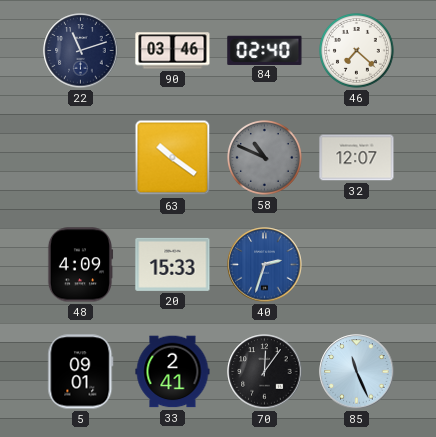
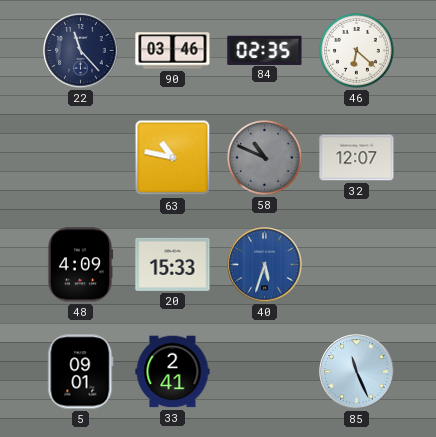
22: 11:12 -> 11:23
84: 02:40 -> 02:35
46: 7:22 -> 6:22
63: 10:21 -> 10:47
40: 2:33 -> 5:33
70: 12:06 -> none
